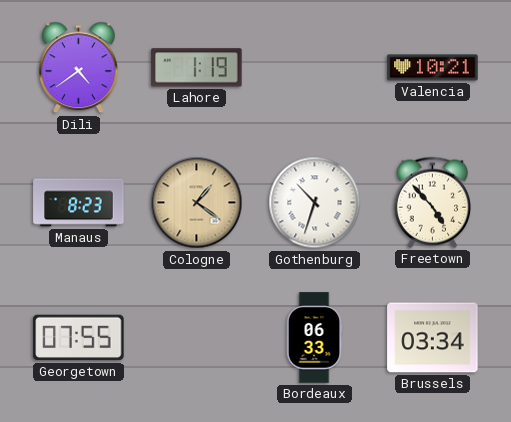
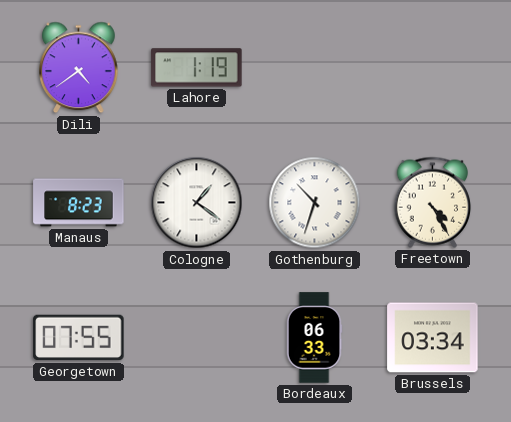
Valencia: 10:21 -> none
Cologne dial: champagne -> white
Freetown: 4:53 -> 4:25
